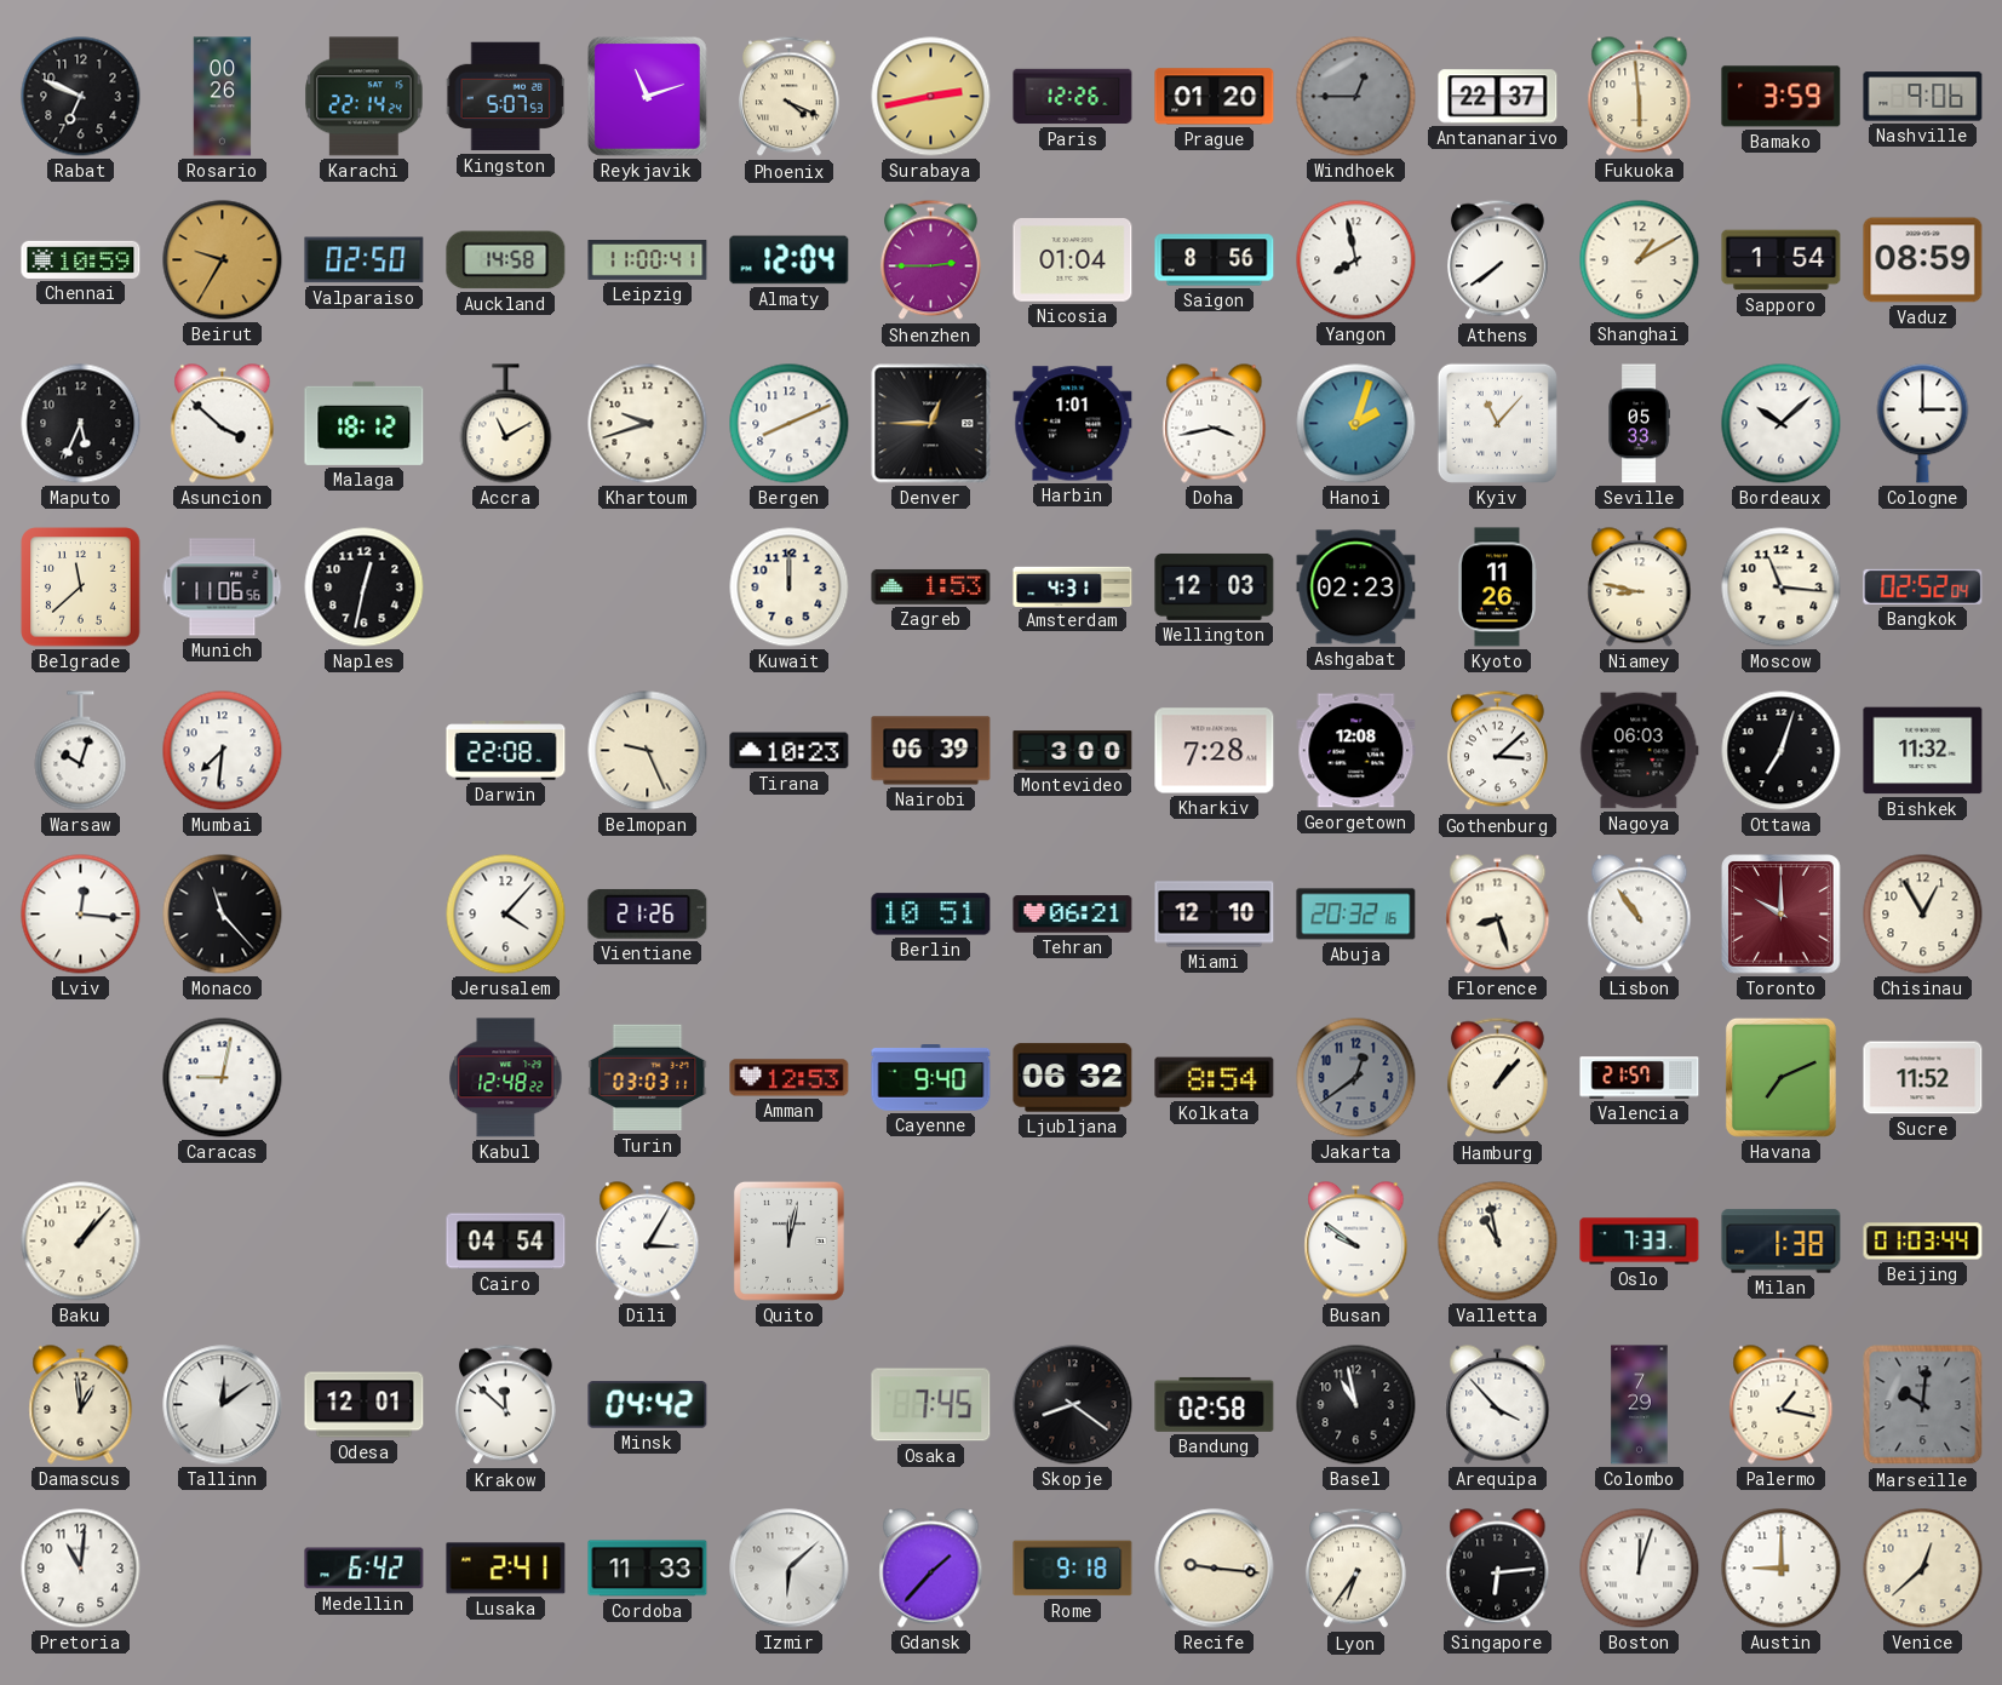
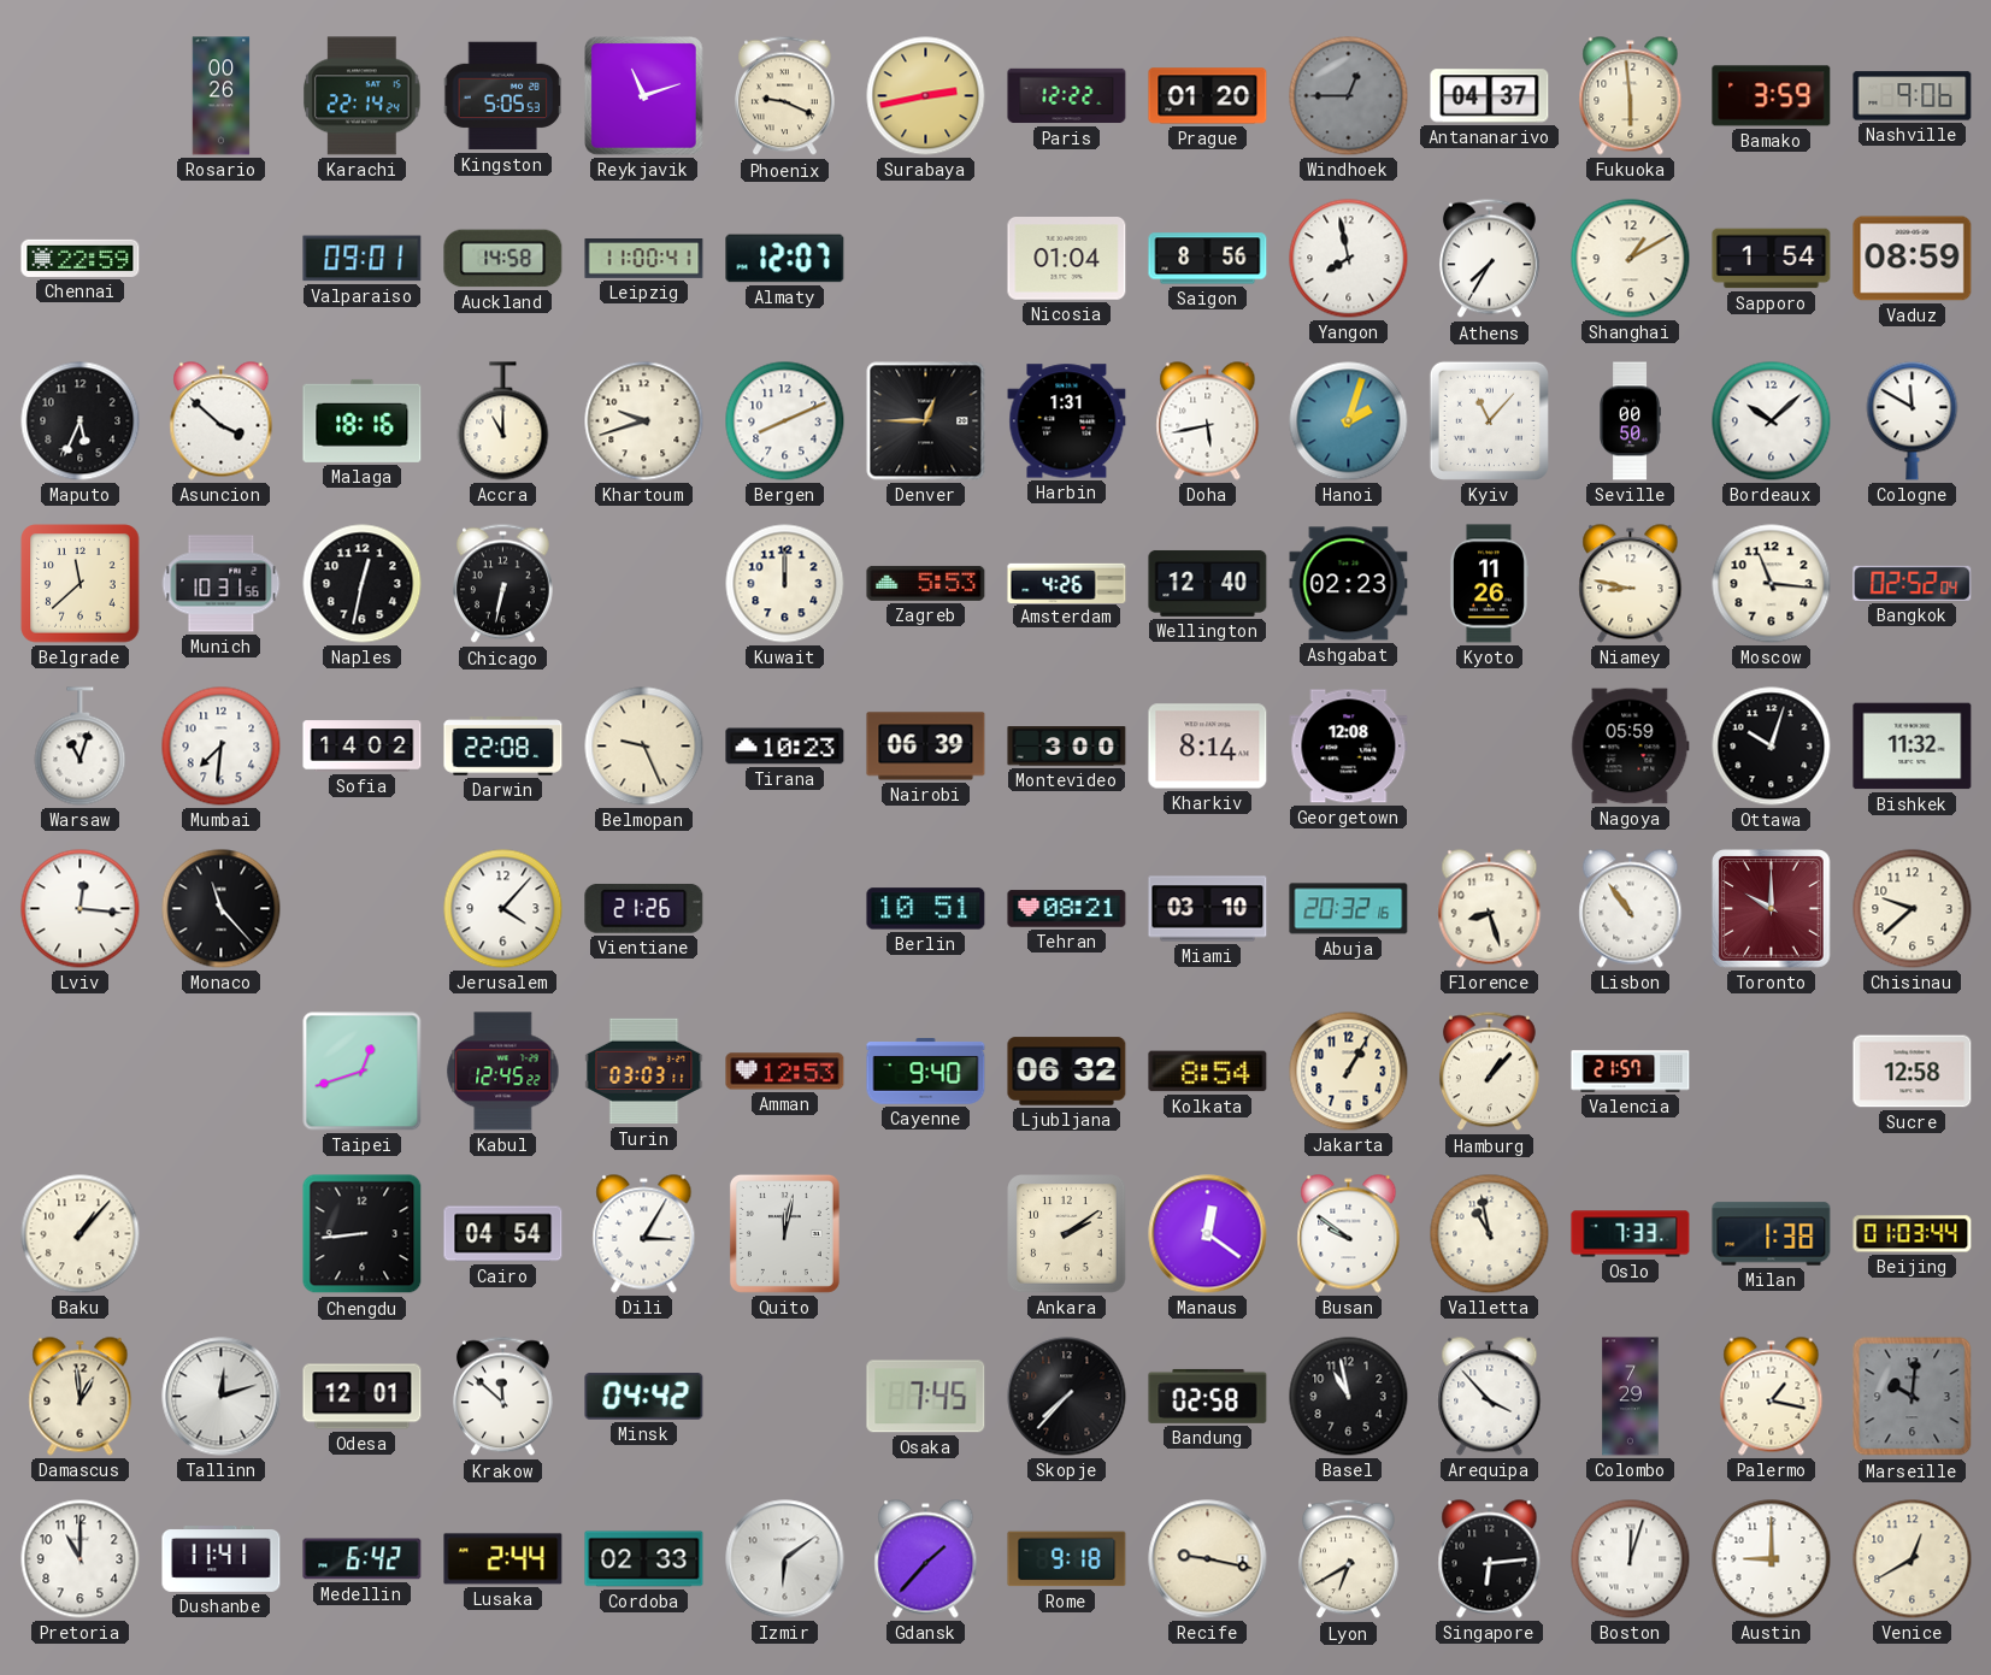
Rabat: 6:49 -> none
Kingston: 5:07 -> 5:05
Phoenix: 4:19 -> 9:19
Paris: 12:26 -> 12:22
Antananarivo: 22:37 -> 04:37
Chennai: 10:59 -> 22:59
Beirut: 9:35 -> none
Valparaiso: 02:50 -> 09:01
Almaty: 12:04 -> 12:07
Shenzhen: 2:45 -> none
Athens: 7:39 -> 7:35
Malaga: 18:12 -> 18:16
Accra: 11:10 -> 11:00
Harbin: 1:01 -> 1:31
Doha: 3:43 -> 5:43
Seville: 05:33 -> 00:50
Cologne: 3:00 -> 11:50
Munich: 11:06 -> 10:31
Chicago: none -> 6:32
Zagreb: 1:53 -> 5:53
Amsterdam: 4:31 -> 4:26
Wellington: 12:03 -> 12:40
Warsaw: 10:03 -> 11:03
Sofia: none -> 14:02
Kharkiv: 7:28 -> 8:14
Gothenburg: 3:08 -> none
Nagoya: 06:03 -> 05:59
Ottawa: 7:03 -> 10:03
Tehran: 06:21 -> 08:21
Miami: 12:10 -> 03:10
Chisinau: 12:55 -> 9:38
Caracas: 9:02 -> none
Taipei: none -> 12:42
Kabul: 12:48 -> 12:45
Jakarta: 12:39 -> 1:05
Jakarta dial: grey -> cream
Havana: 7:11 -> none
Sucre: 11:52 -> 12:58
Chengdu: none -> 8:44
Ankara: none -> 2:09
Manaus: none -> 12:21
Tallinn: 12:09 -> 12:12
Skopje: 8:21 -> 7:37
Pretoria: 11:01 -> 11:00
Dushanbe: none -> 11:41
Lusaka: 2:41 -> 2:44
Cordoba: 11:33 -> 02:33
Izmir: 6:08 -> 6:09
Recife: 9:16 -> 9:17
Lyon: 6:36 -> 6:40
Venice: 12:38 -> 12:40
